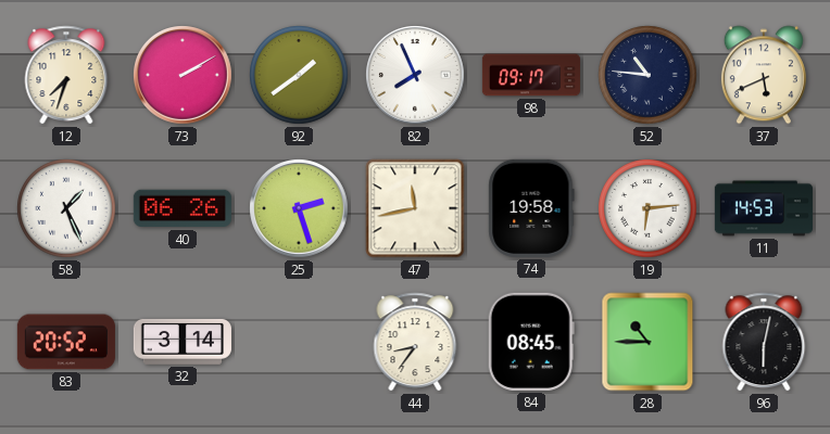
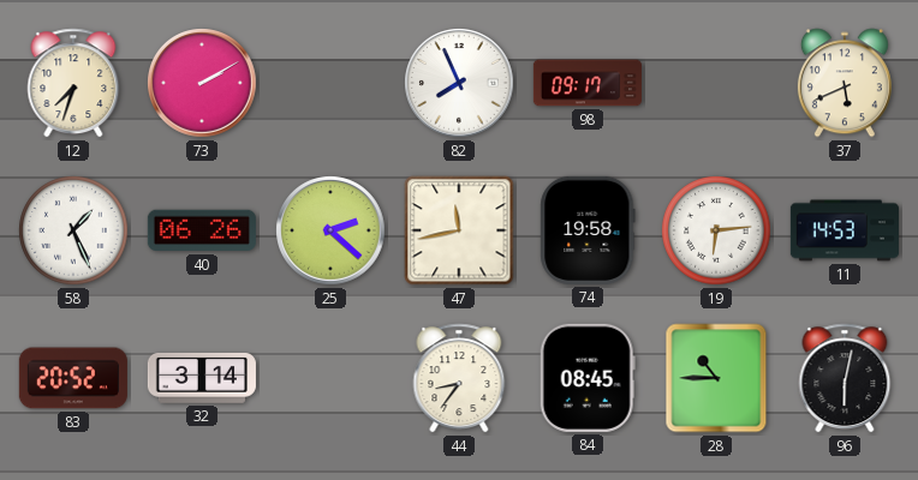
92: 1:39 -> none
52: 10:46 -> none
25: 2:27 -> 2:22
